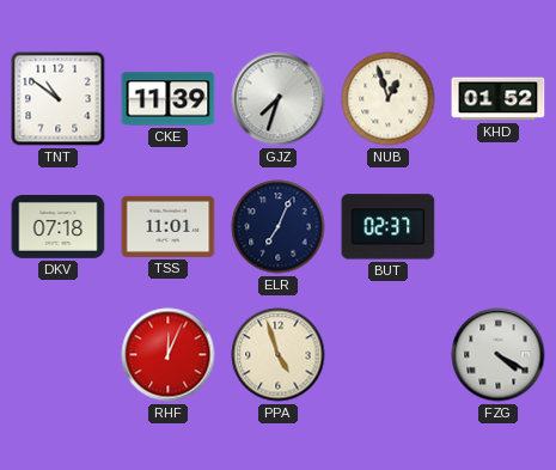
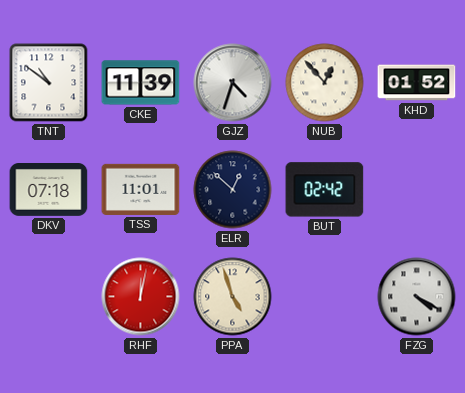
GJZ: 7:33 -> 4:33
NUB: 12:57 -> 12:53
ELR: 7:04 -> 12:52
BUT: 02:37 -> 02:42
RHF: 12:04 -> 12:02
